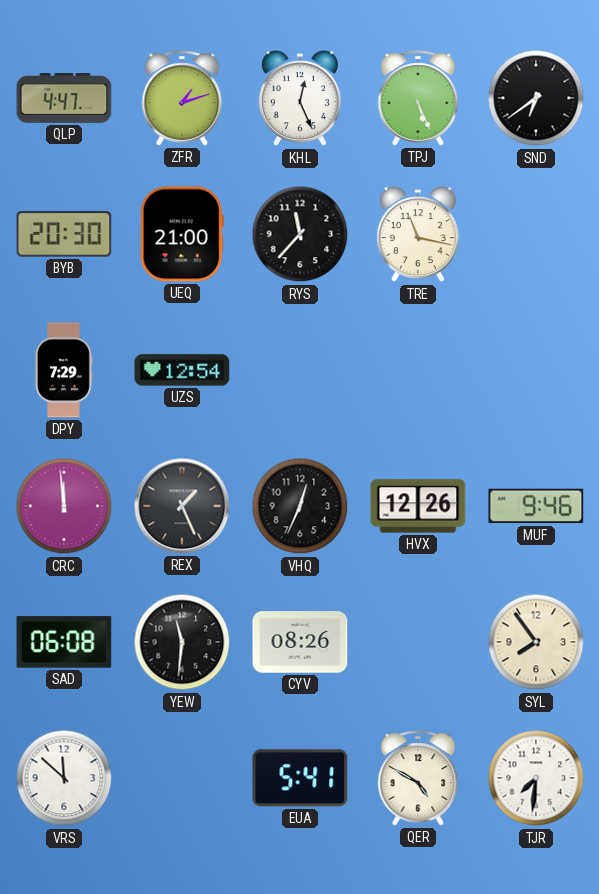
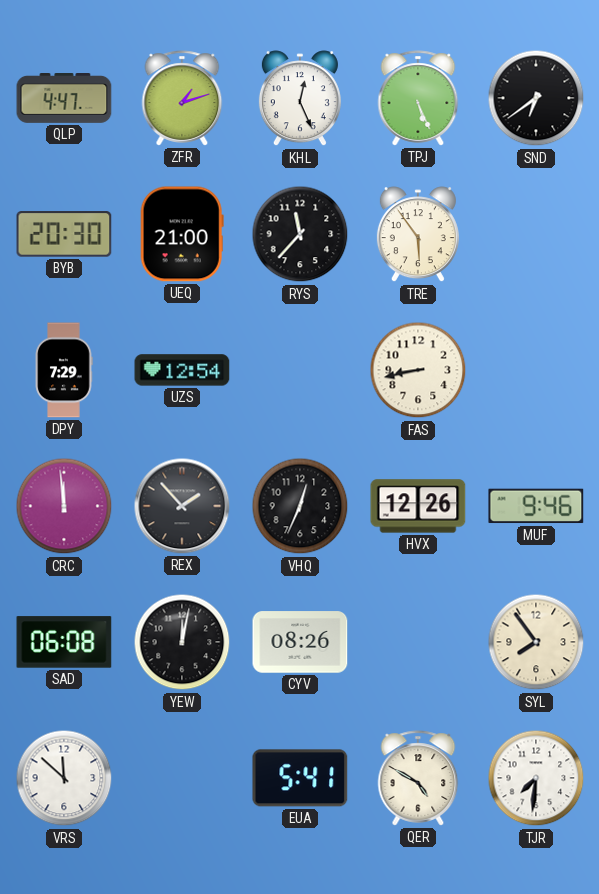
TRE: 11:17 -> 5:54
FAS: none -> 8:43
REX: 1:26 -> 1:53
YEW: 11:31 -> 12:02
